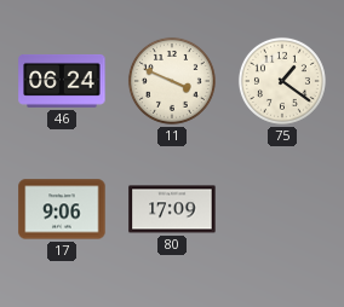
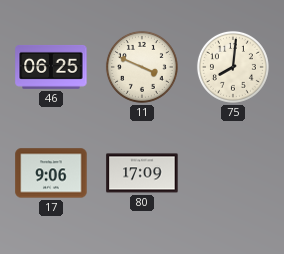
46: 06:24 -> 06:25
75: 1:21 -> 8:01
